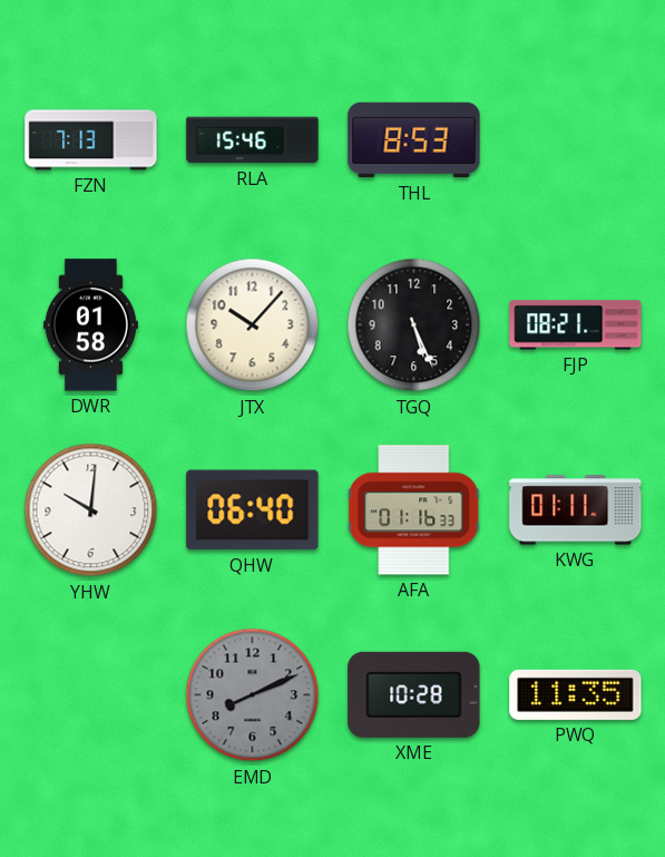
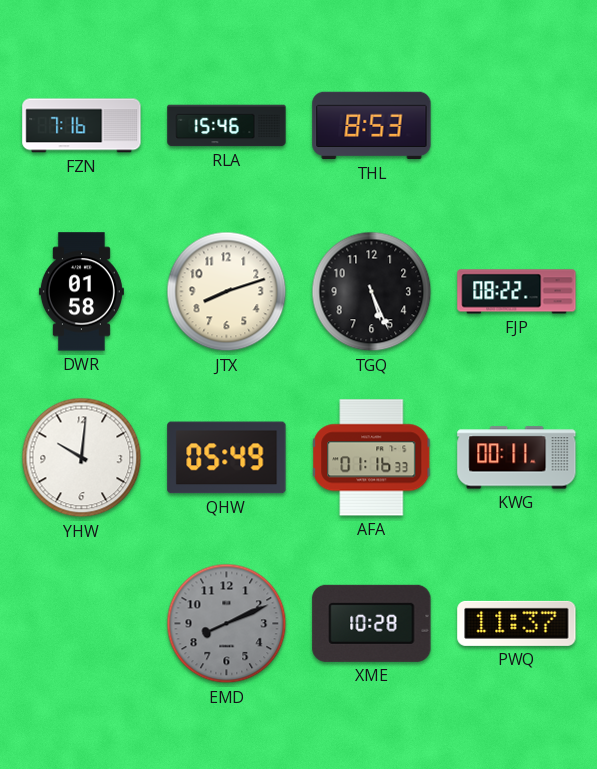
FZN: 7:13 -> 7:16
JTX: 10:07 -> 8:12
FJP: 08:21 -> 08:22
QHW: 06:40 -> 05:49
KWG: 01:11 -> 00:11
PWQ: 11:35 -> 11:37
